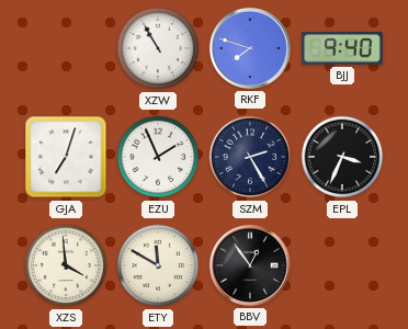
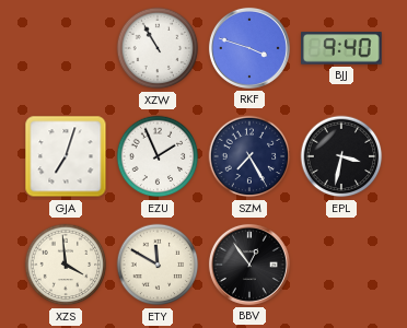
RKF: 7:48 -> 3:48
SZM: 2:25 -> 7:25
EPL: 3:34 -> 3:32
